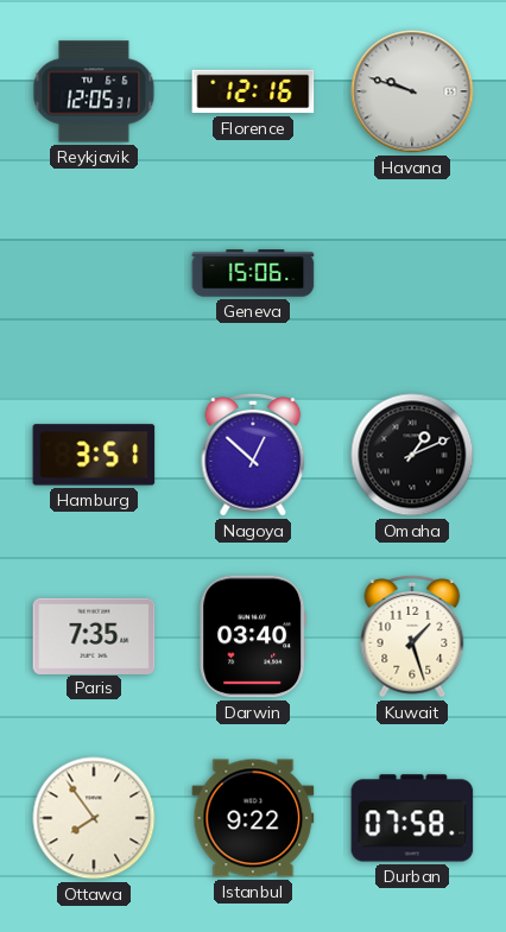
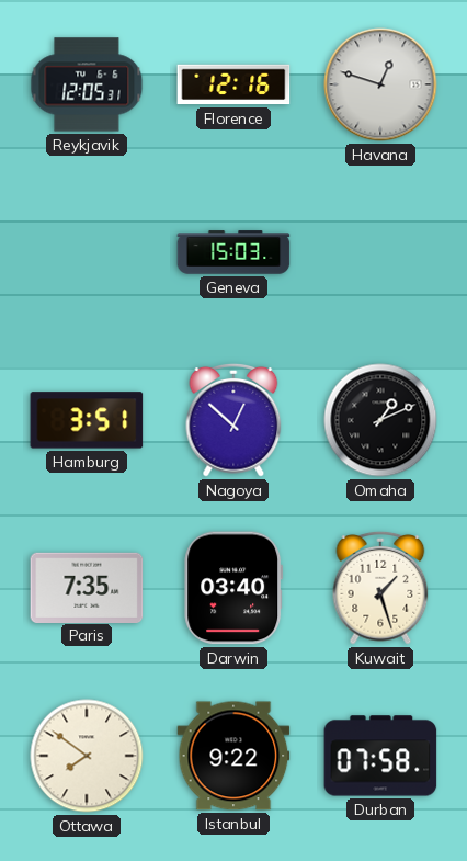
Havana: 9:48 -> 12:48
Geneva: 15:06 -> 15:03
Ottawa: 7:54 -> 7:51
